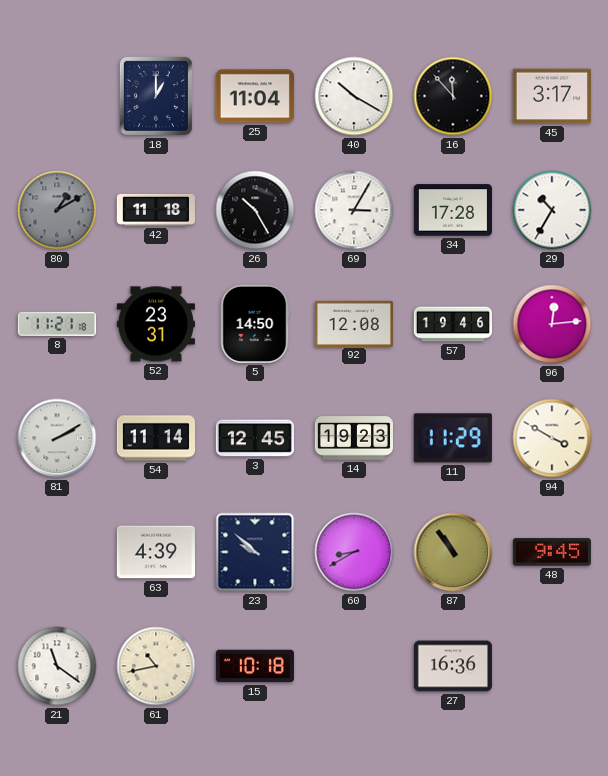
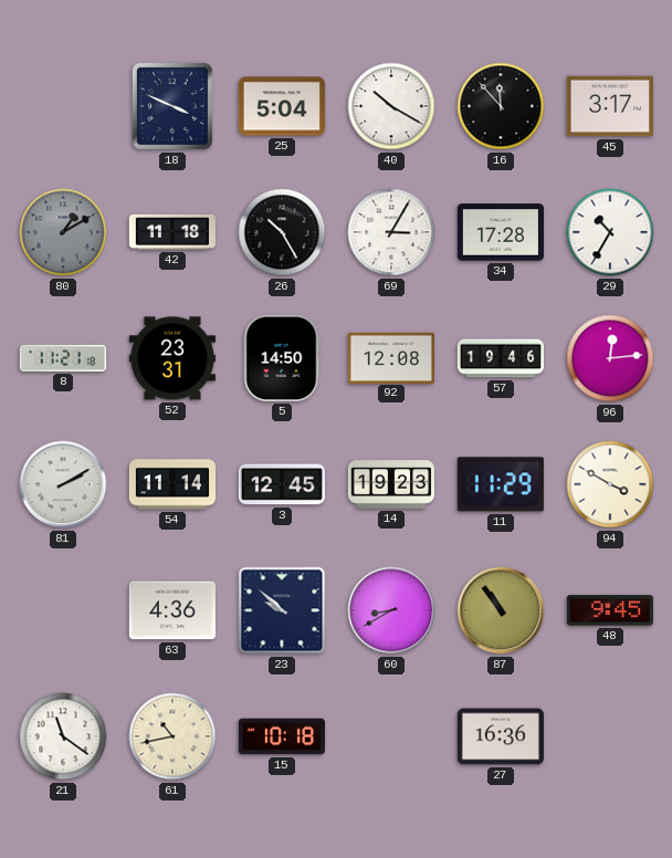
18: 1:00 -> 3:49
25: 11:04 -> 5:04
63: 4:39 -> 4:36
